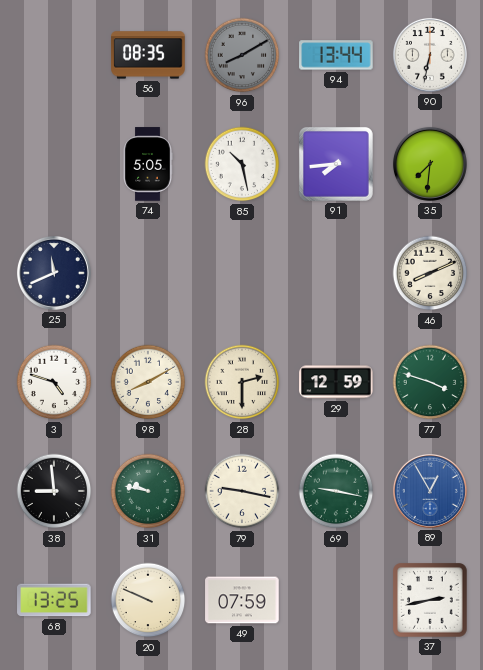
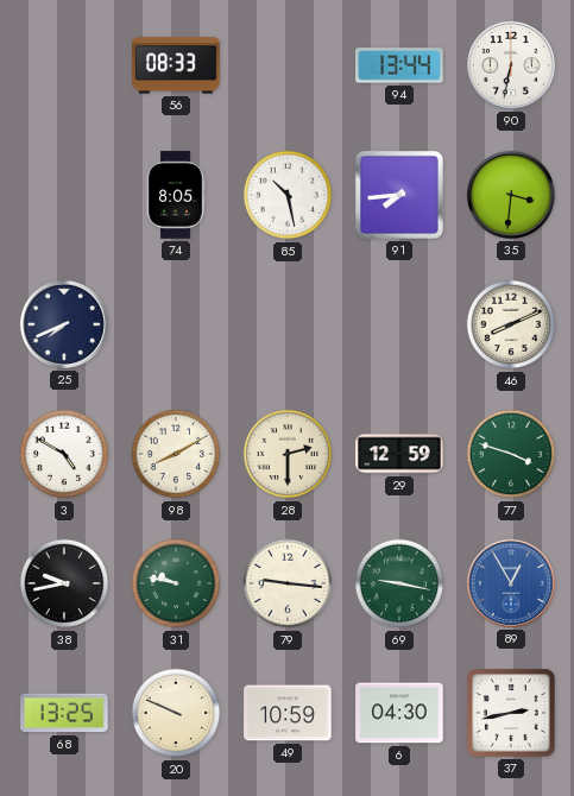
56: 08:35 -> 08:33
96: 8:10 -> none
74: 5:05 -> 8:05
35: 7:31 -> 3:31
25: 11:41 -> 7:41
3: 4:48 -> 4:50
38: 8:59 -> 9:43
79: 9:17 -> 9:16
49: 07:59 -> 10:59
6: none -> 04:30
